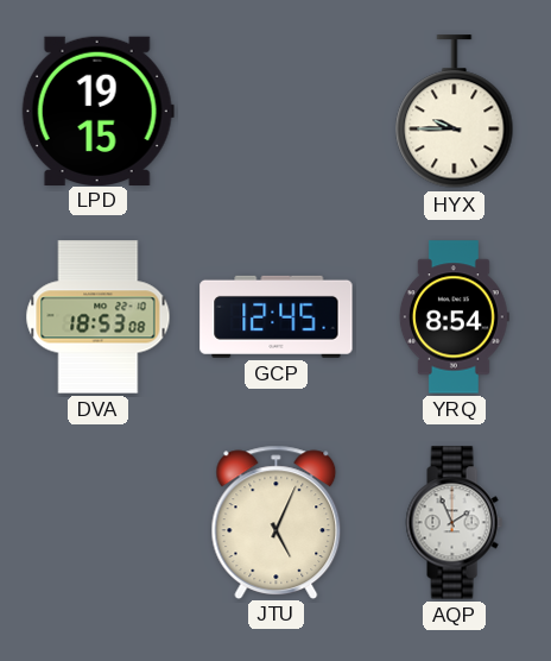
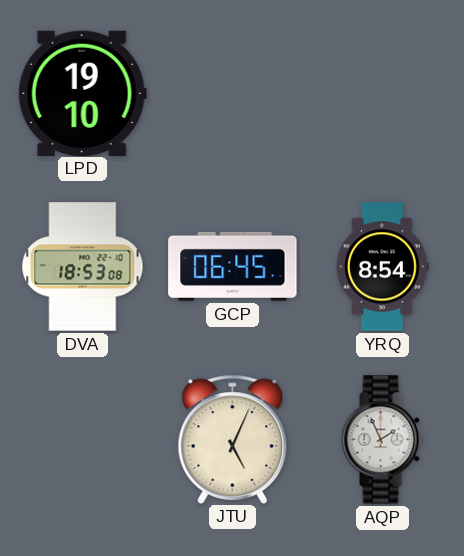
LPD: 19:15 -> 19:10
HYX: 9:45 -> none
GCP: 12:45 -> 06:45
